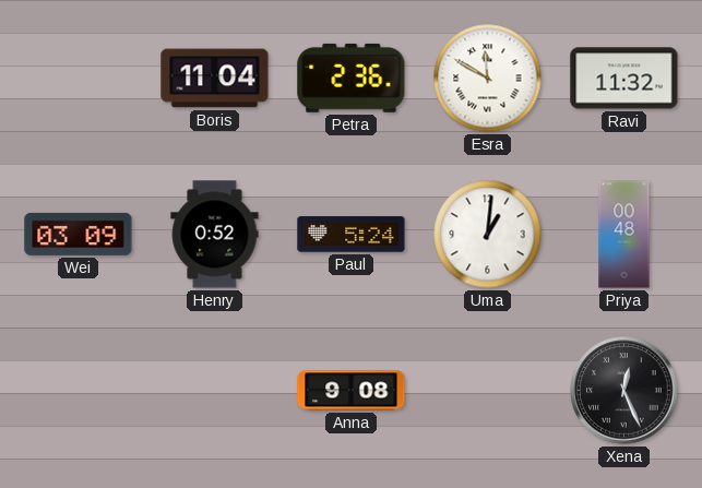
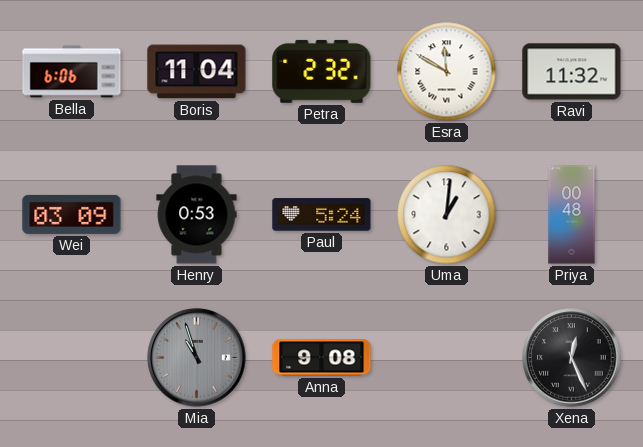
Bella: none -> 6:06
Petra: 2:36 -> 2:32
Henry: 0:52 -> 0:53
Mia: none -> 10:57
